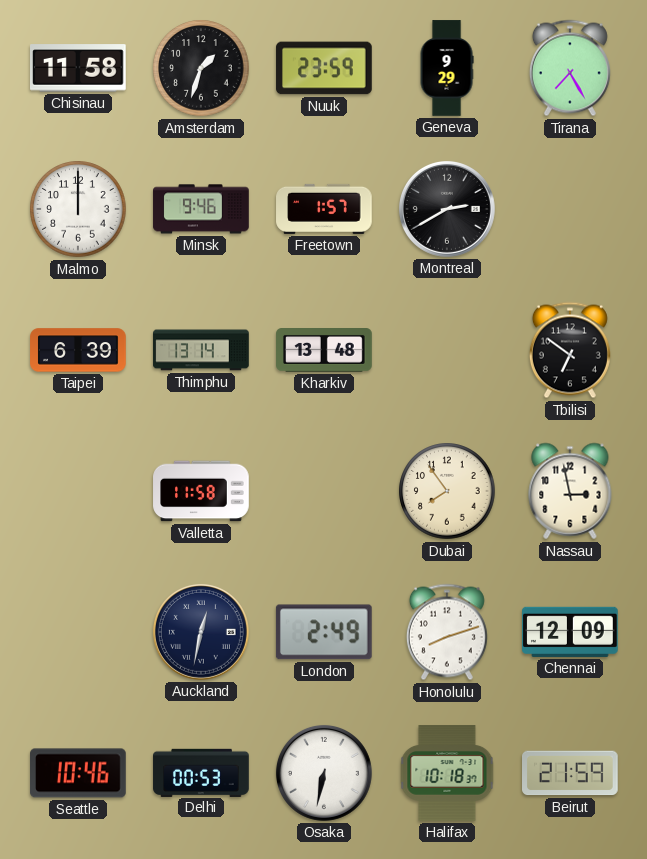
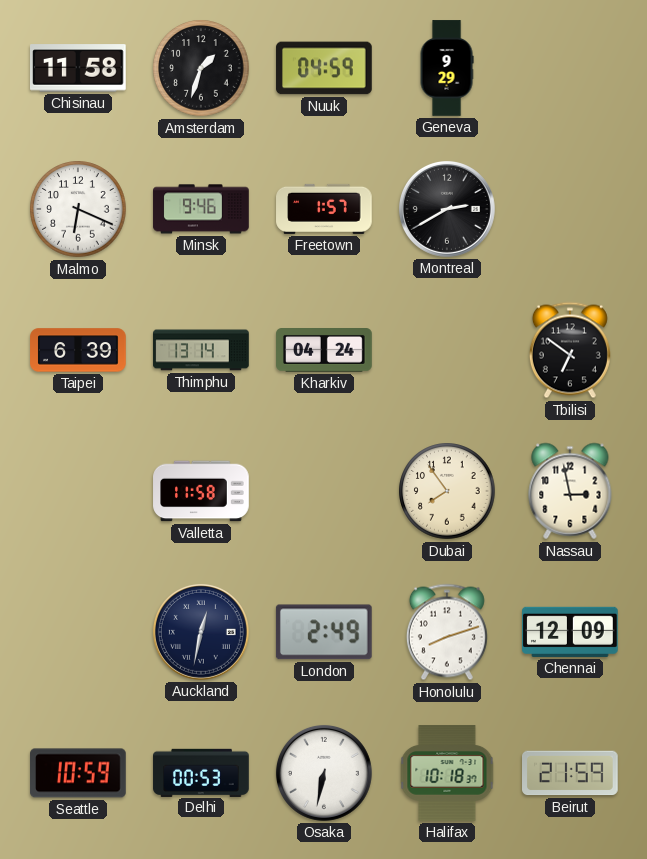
Nuuk: 23:59 -> 04:59
Tirana: 7:25 -> none
Malmo: 12:00 -> 6:19
Kharkiv: 13:48 -> 04:24
Seattle: 10:46 -> 10:59
